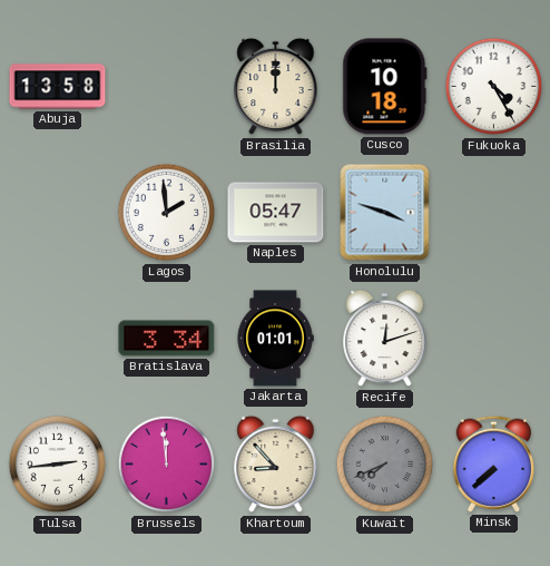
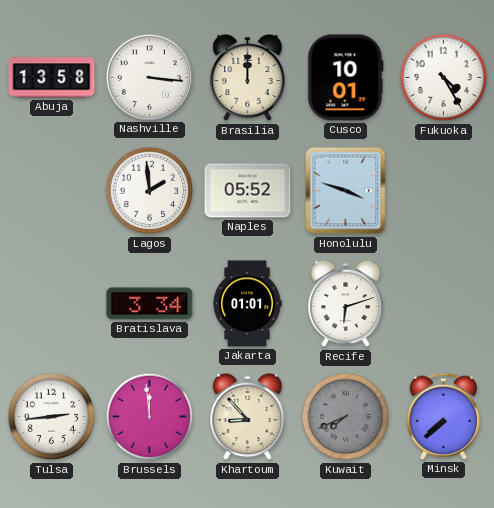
Nashville: none -> 3:16
Cusco: 10:18 -> 10:01
Naples: 05:47 -> 05:52
Recife: 12:12 -> 6:12
